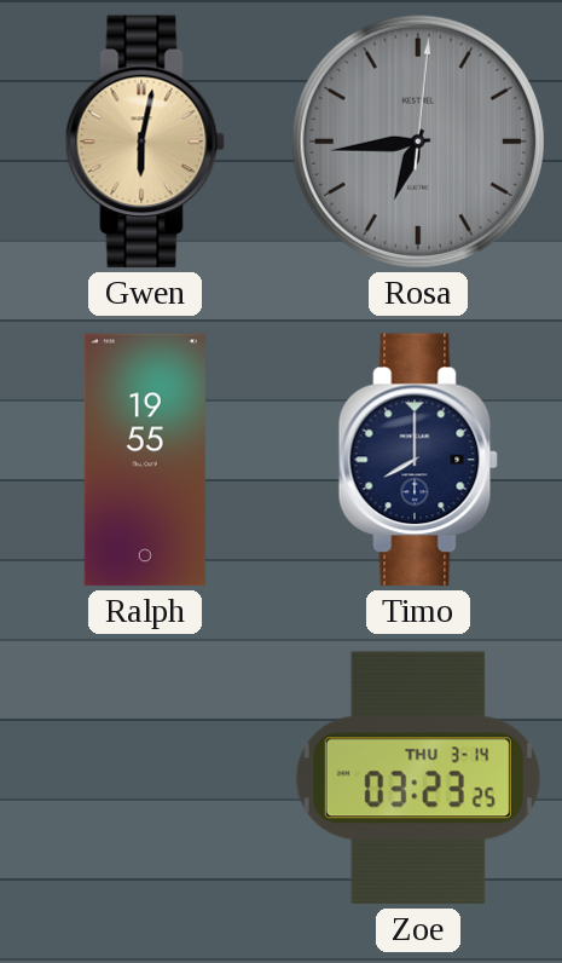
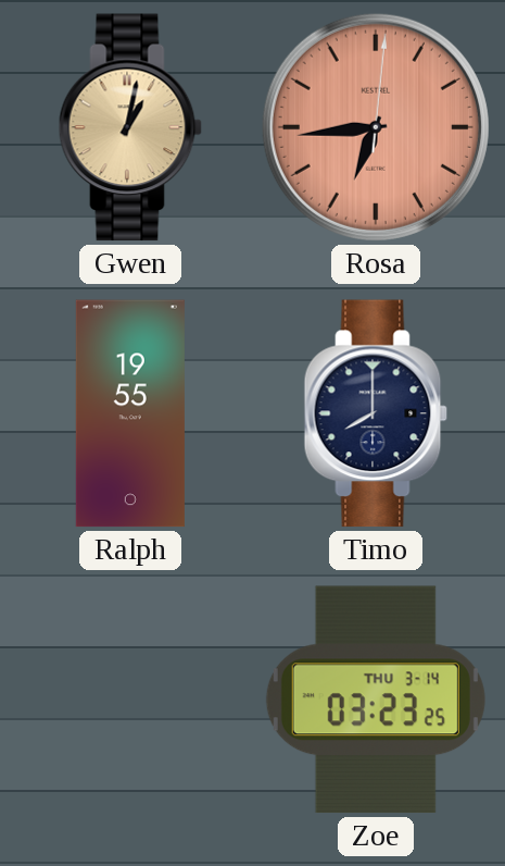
Gwen: 6:02 -> 1:02
Rosa dial: grey -> salmon
